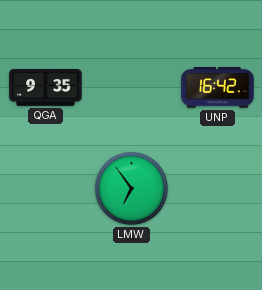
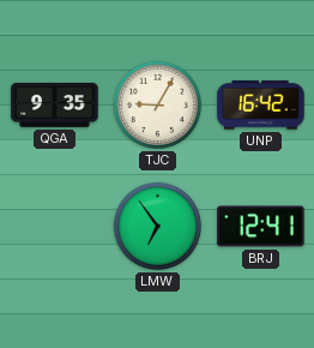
TJC: none -> 9:05
BRJ: none -> 12:41
